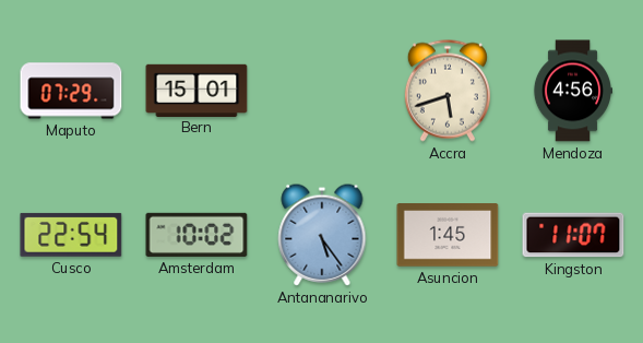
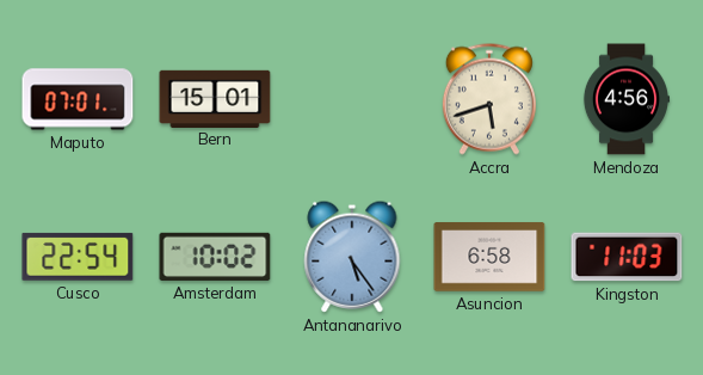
Maputo: 07:29 -> 07:01
Asuncion: 1:45 -> 6:58
Kingston: 11:07 -> 11:03
